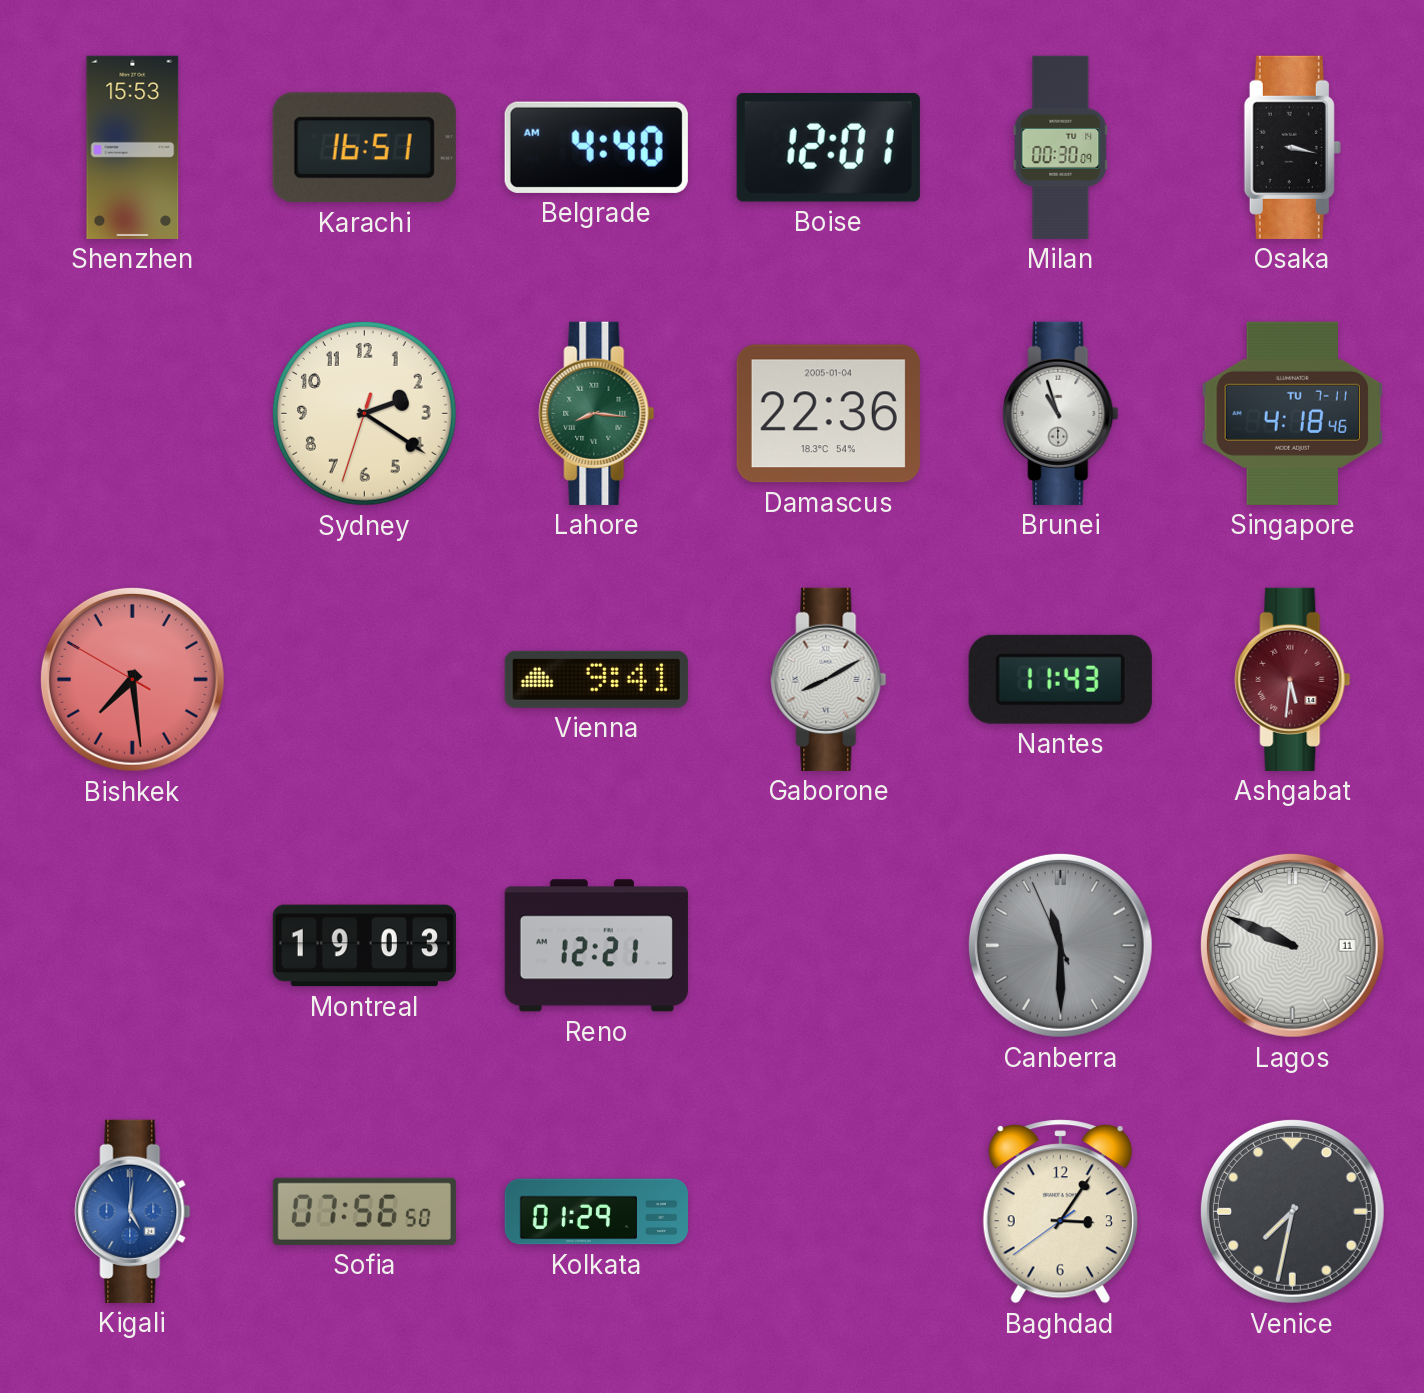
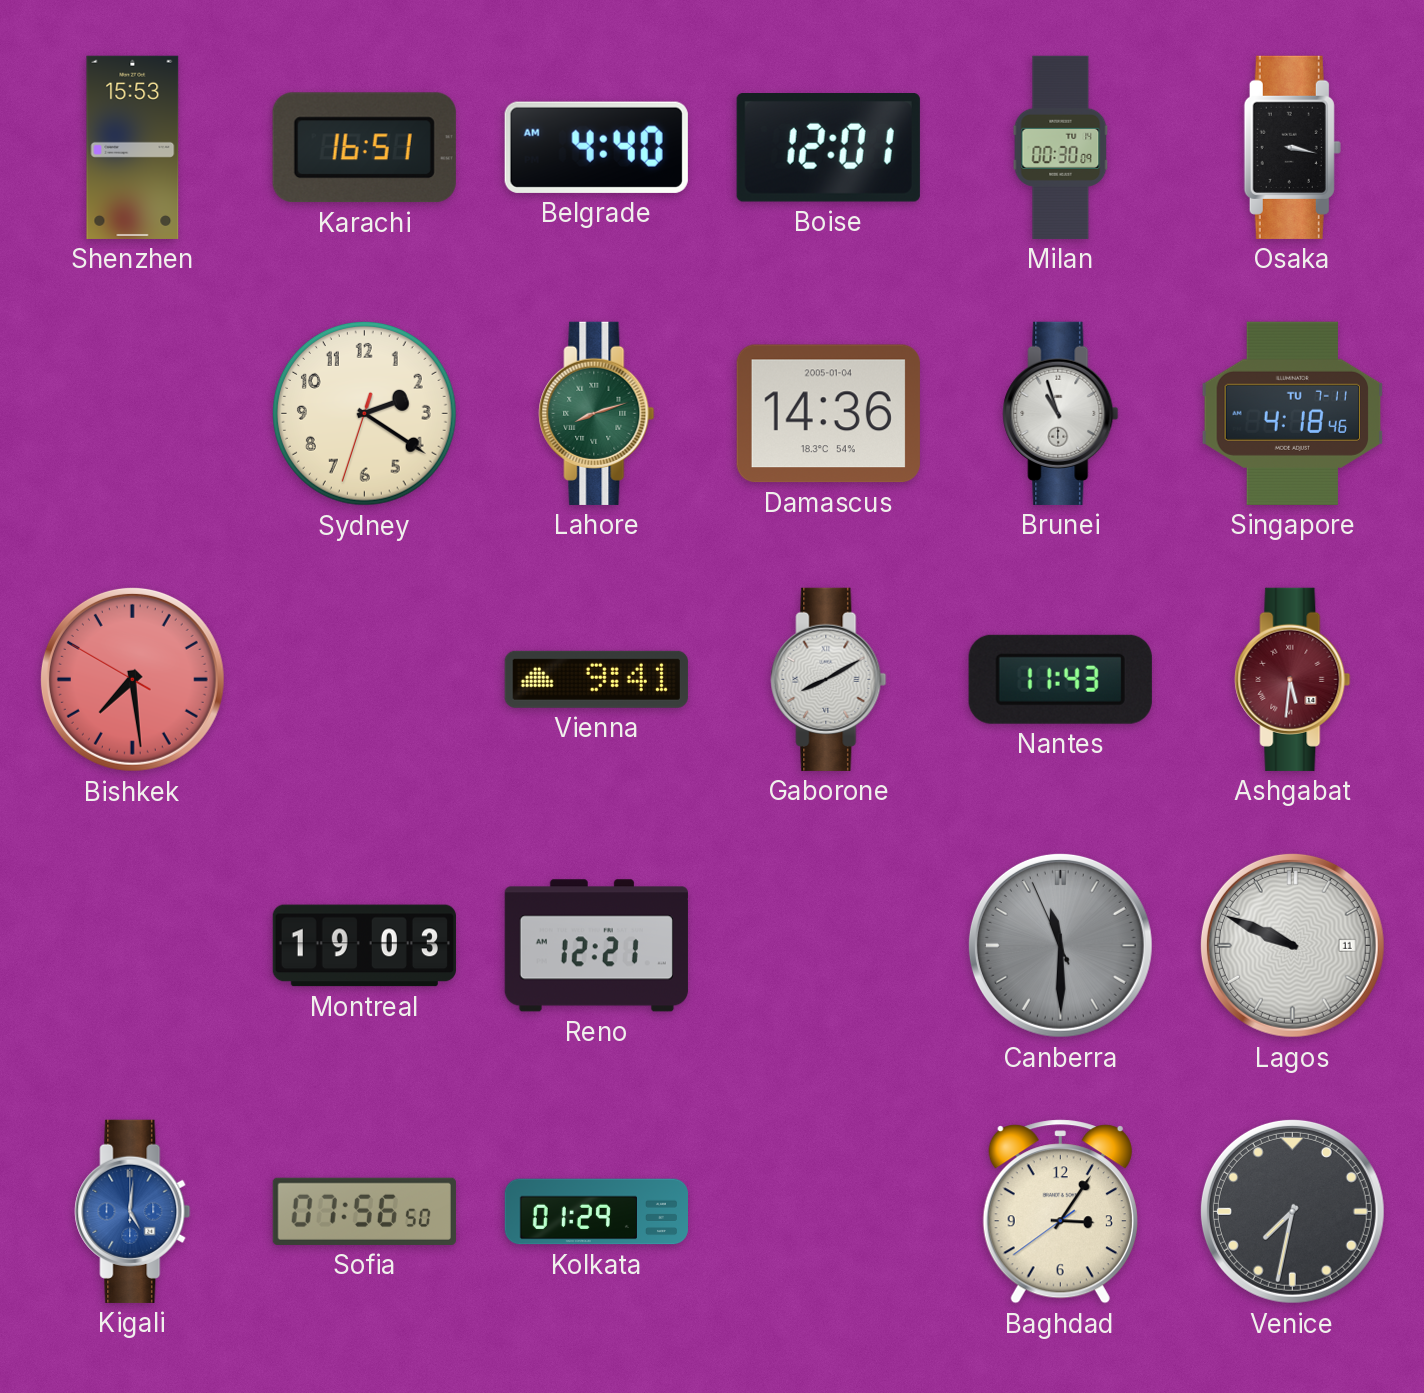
Lahore: 8:16 -> 8:12
Damascus: 22:36 -> 14:36
